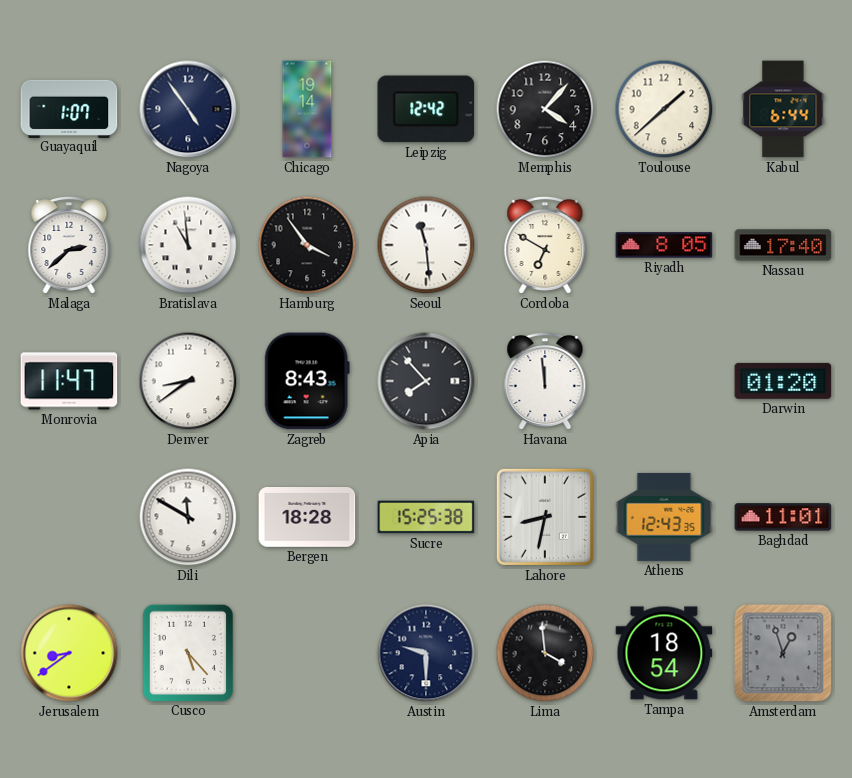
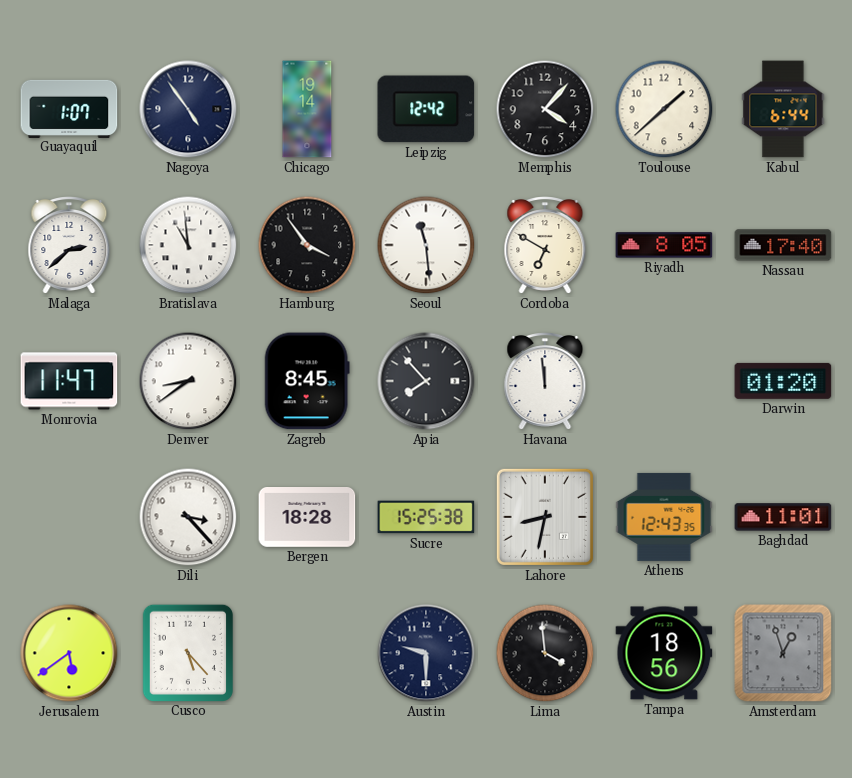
Zagreb: 8:43 -> 8:45
Dili: 11:50 -> 3:23
Jerusalem: 8:39 -> 5:39
Tampa: 18:54 -> 18:56
